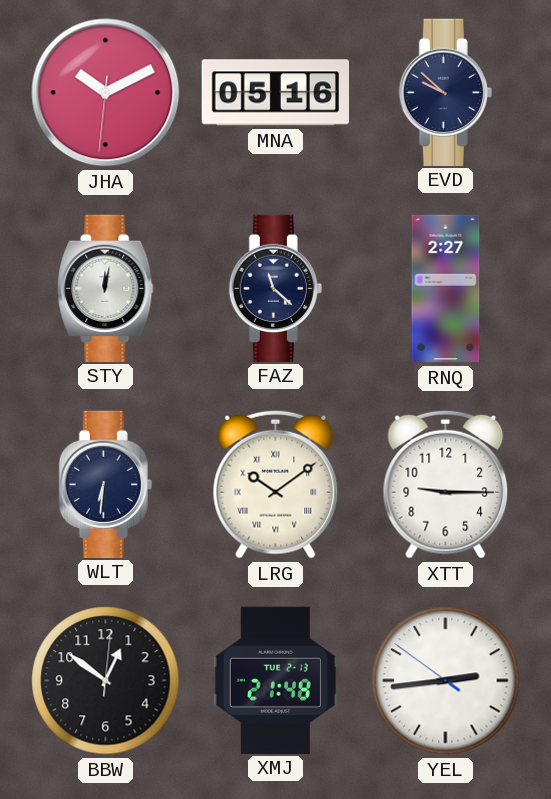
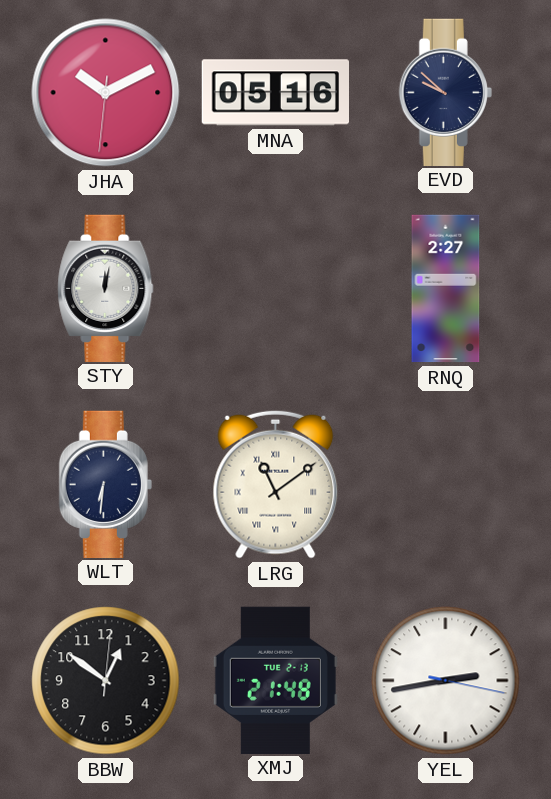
FAZ: 11:22 -> none
LRG: 10:09 -> 11:09
XTT: 9:15 -> none
YEL: 2:43:51 -> 2:43:17
